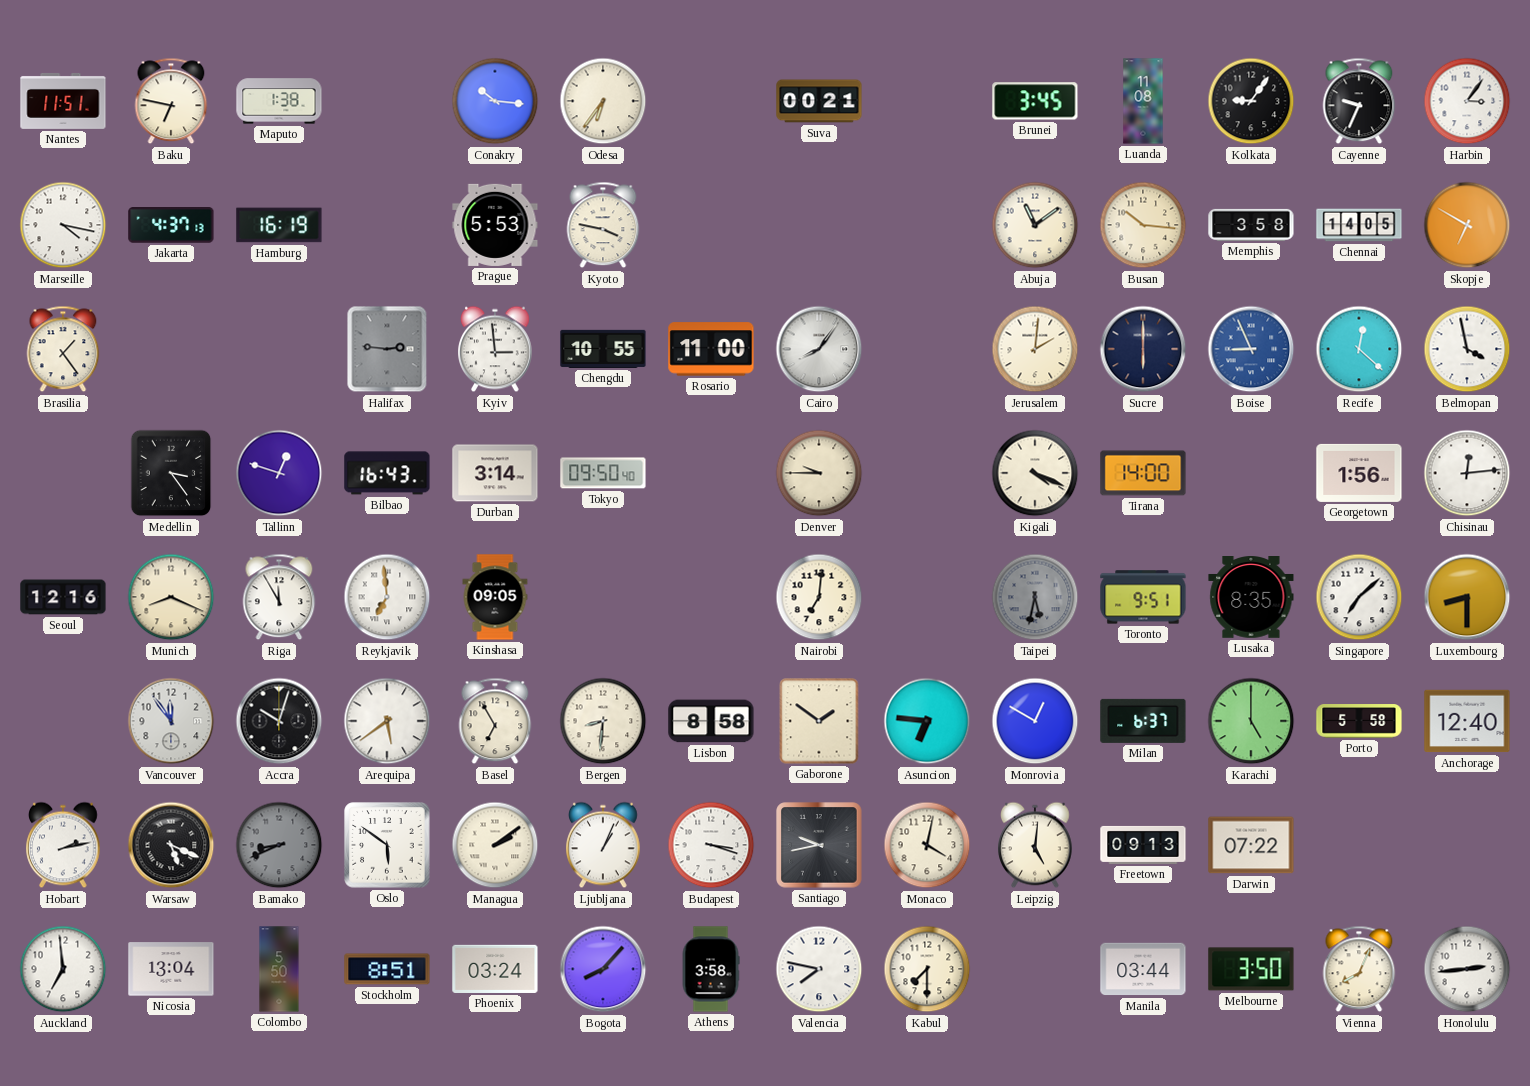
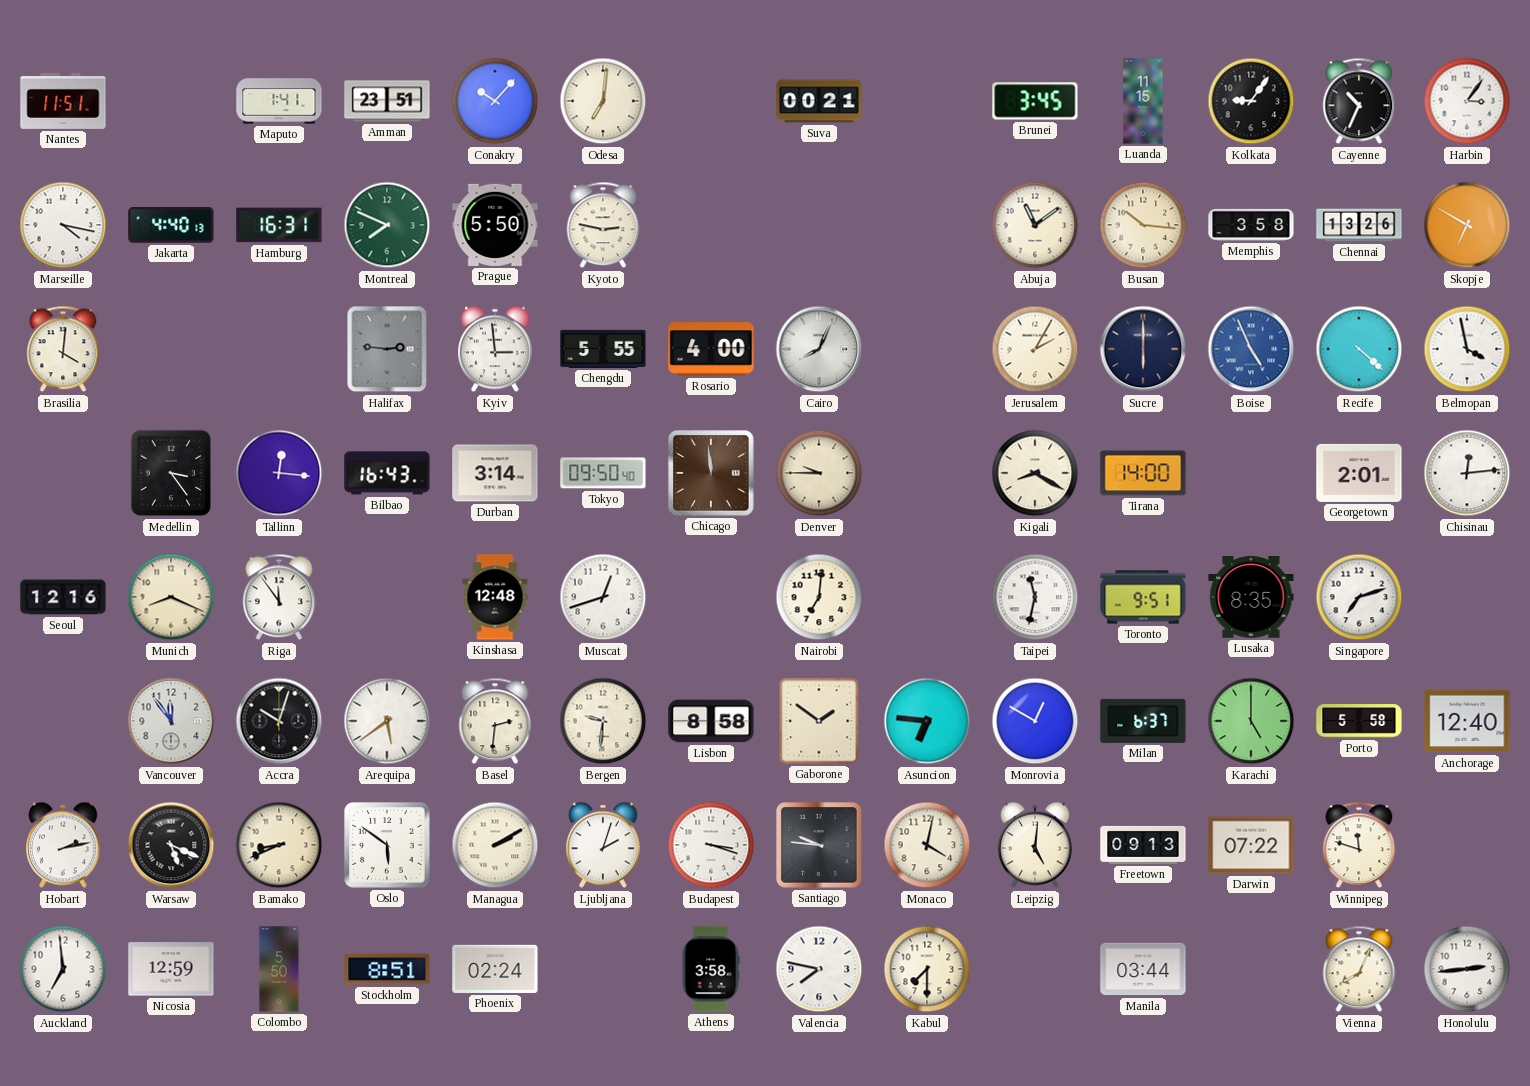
Baku: 6:47 -> none
Maputo: 1:38 -> 1:41
Amman: none -> 23:51
Conakry: 10:16 -> 10:07
Odesa: 6:36 -> 7:01
Luanda: 11:08 -> 11:15
Cayenne: 9:34 -> 10:34
Jakarta: 4:37 -> 4:40
Hamburg: 16:19 -> 16:31
Montreal: none -> 7:49
Prague: 5:53 -> 5:50
Kyoto: 3:47 -> 2:47
Chennai: 14:05 -> 13:26
Brasilia: 1:24 -> 4:01
Chengdu: 10:55 -> 5:55
Rosario: 11:00 -> 4:00
Cairo: 8:06 -> 8:04
Jerusalem: 2:01 -> 2:05
Boise: 8:56 -> 4:56
Recife: 12:22 -> 4:22
Tallinn: 12:48 -> 12:16
Chicago: none -> 11:59
Kigali: 4:19 -> 8:20
Georgetown: 1:56 -> 2:01
Riga: 11:55 -> 11:54
Reykjavik: 6:59 -> none
Kinshasa: 09:05 -> 12:48
Muscat: none -> 12:42
Taipei: 5:32 -> 11:32
Taipei dial: grey -> white
Singapore: 7:08 -> 7:12
Luxembourg: 8:30 -> none
Basel: 6:55 -> 2:31
Bergen: 8:31 -> 9:31
Bamako dial: grey -> cream
Managua: 2:09 -> 2:10
Ljubljana: 1:04 -> 2:03
Santiago: 9:43 -> 9:46
Winnipeg: none -> 11:48
Nicosia: 13:04 -> 12:59
Phoenix: 03:24 -> 02:24
Bogota: 8:07 -> none
Melbourne: 3:50 -> none
